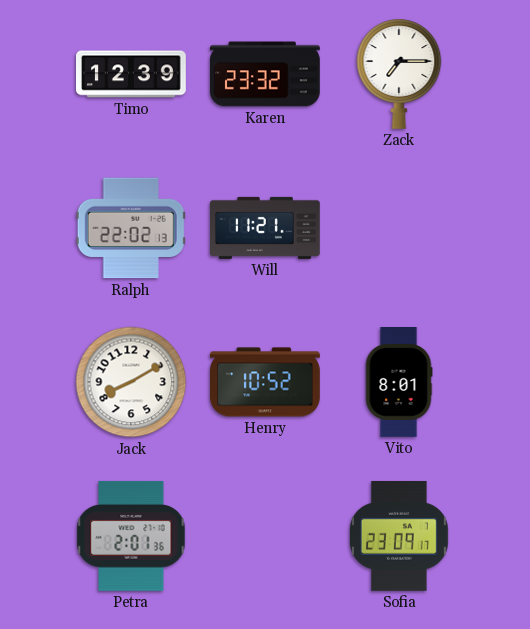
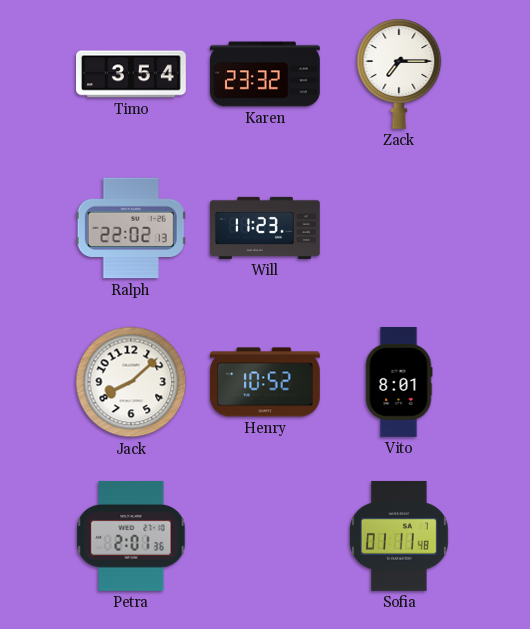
Timo: 12:39 -> 3:54
Will: 11:21 -> 11:23
Jack: 8:10 -> 8:08
Sofia: 23:09 -> 01:11
